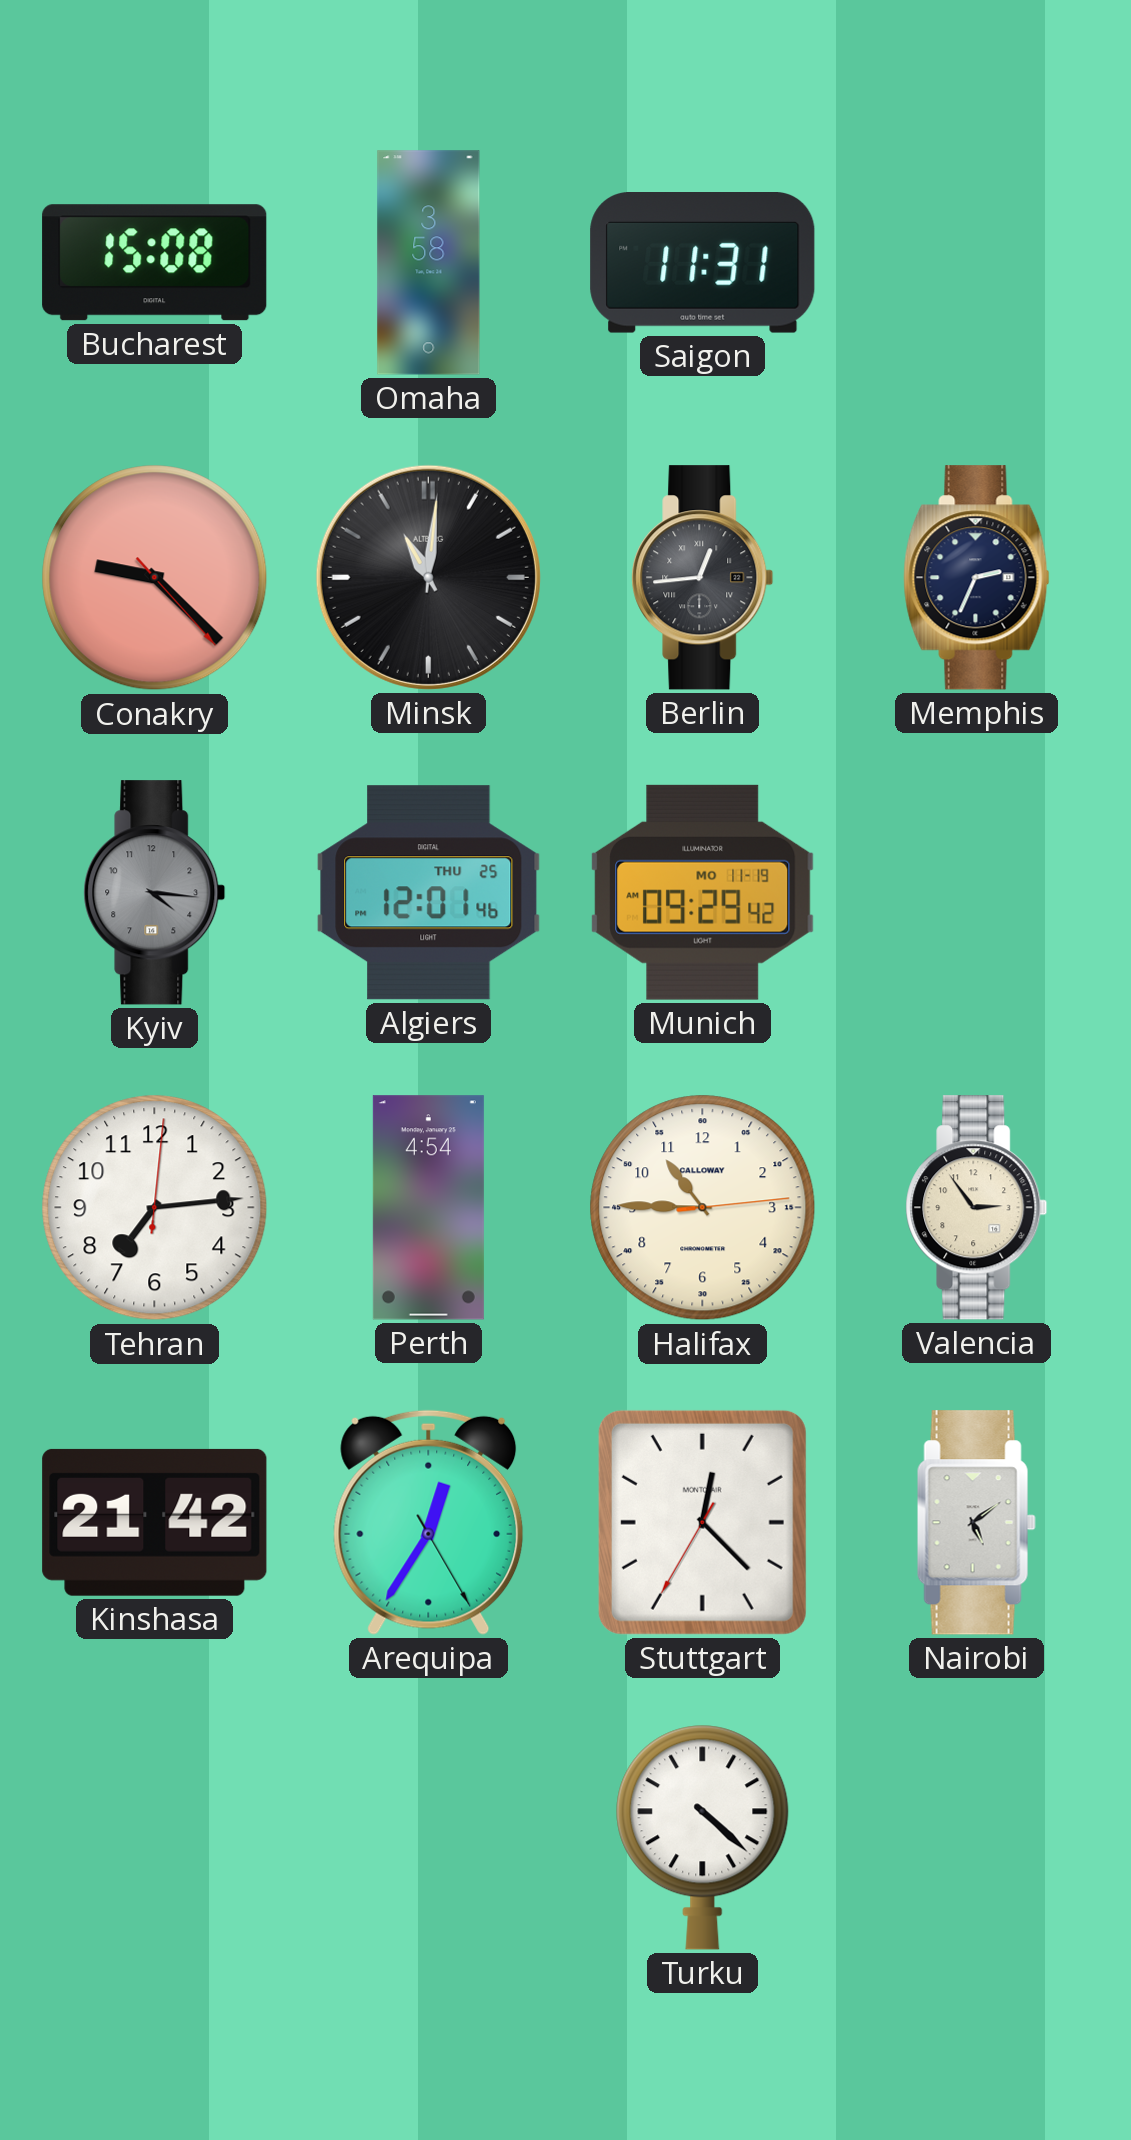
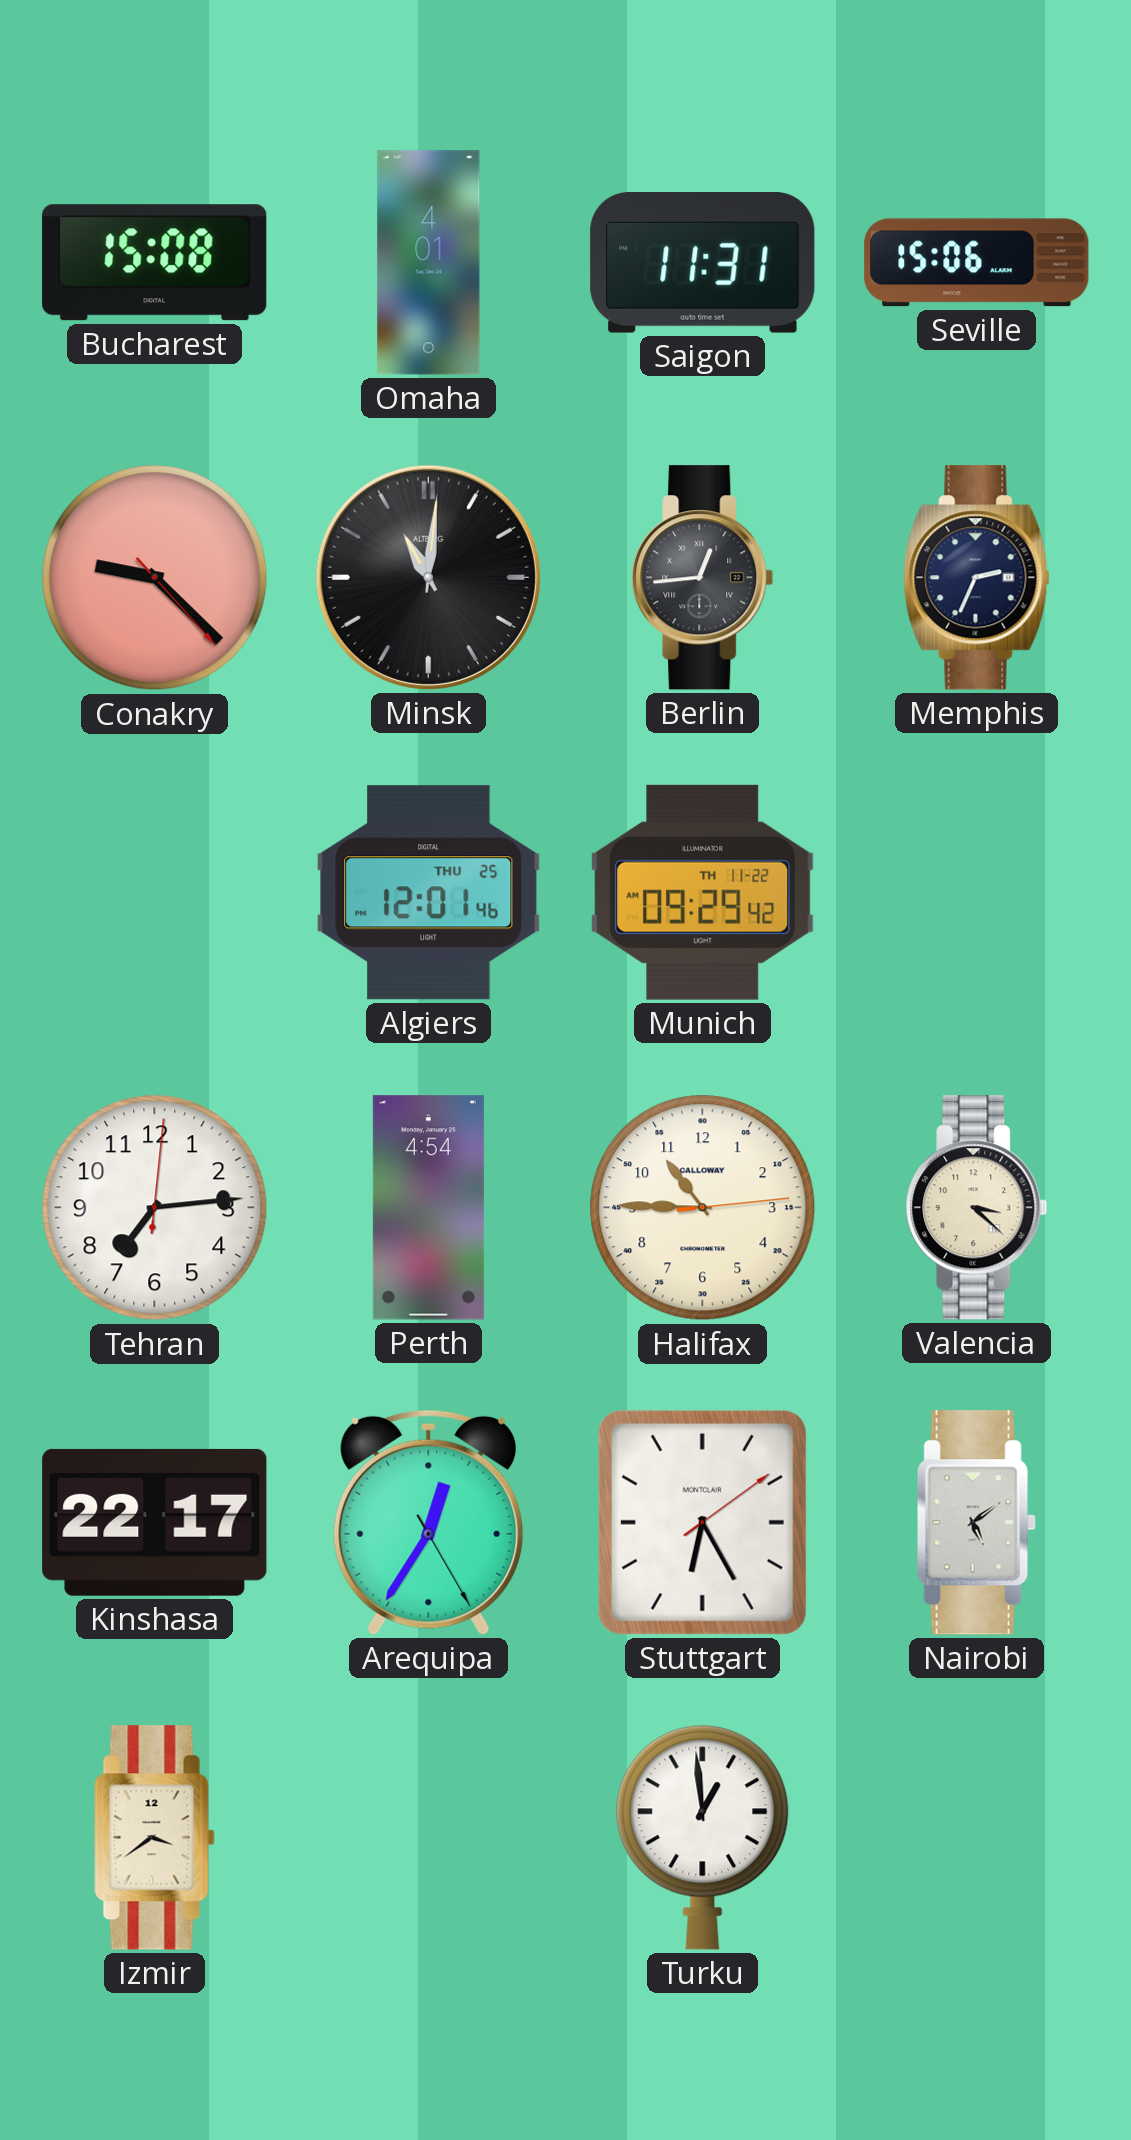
Omaha: 3:58 -> 4:01
Seville: none -> 15:06
Kyiv: 4:16 -> none
Munich date: MO 11-19 -> TH 11-22
Valencia: 2:54 -> 3:22
Kinshasa: 21:42 -> 22:17
Stuttgart: 12:22 -> 6:25
Izmir: none -> 3:39
Turku: 4:22 -> 12:59
